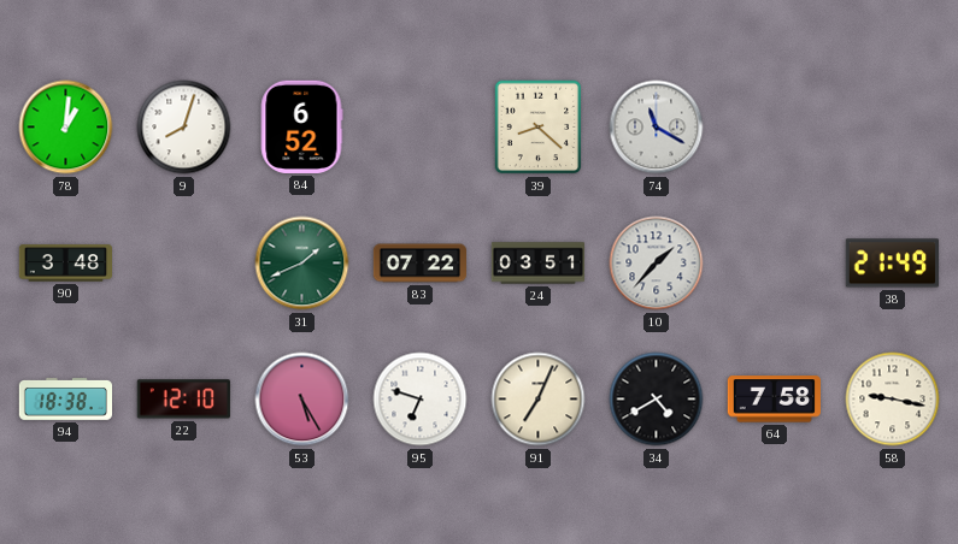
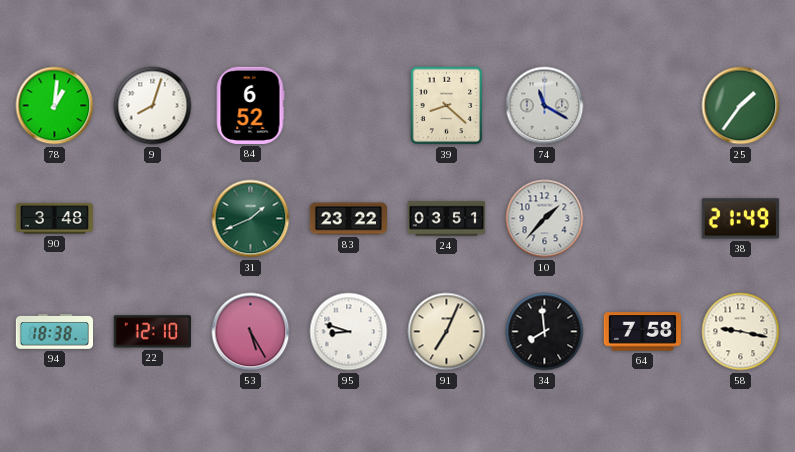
25: none -> 1:36
83: 07:22 -> 23:22
95: 6:48 -> 8:48
34: 4:40 -> 7:59
